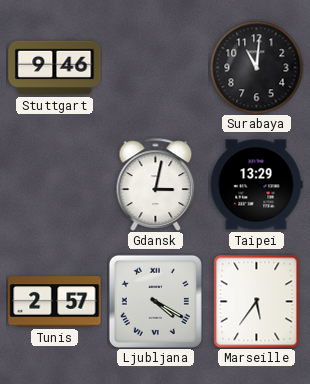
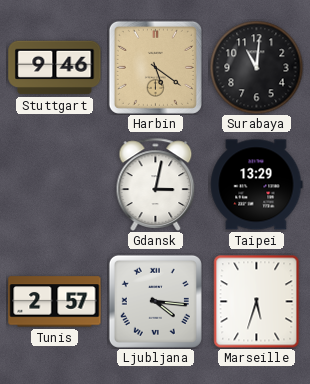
Harbin: none -> 5:21
Ljubljana: 4:20 -> 4:16
Marseille: 5:36 -> 5:33
